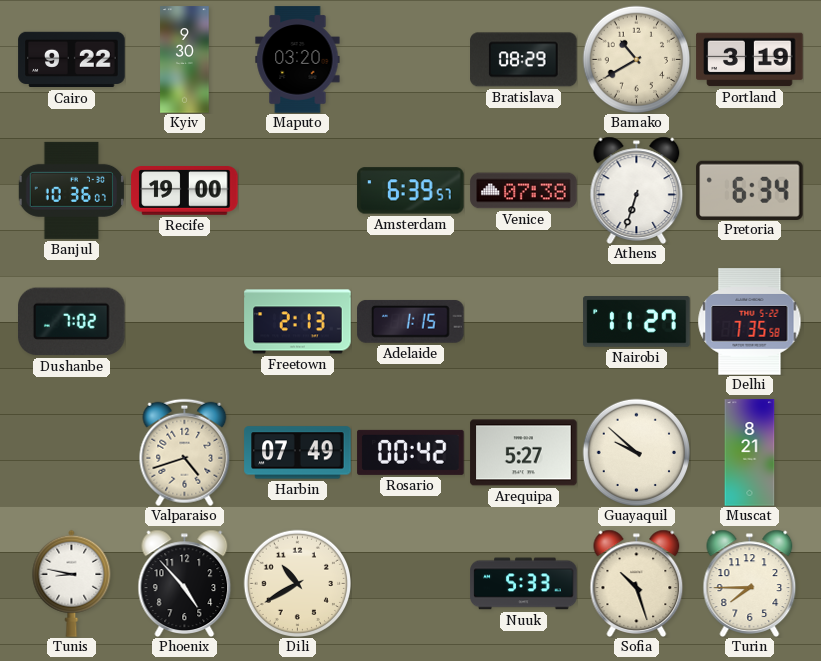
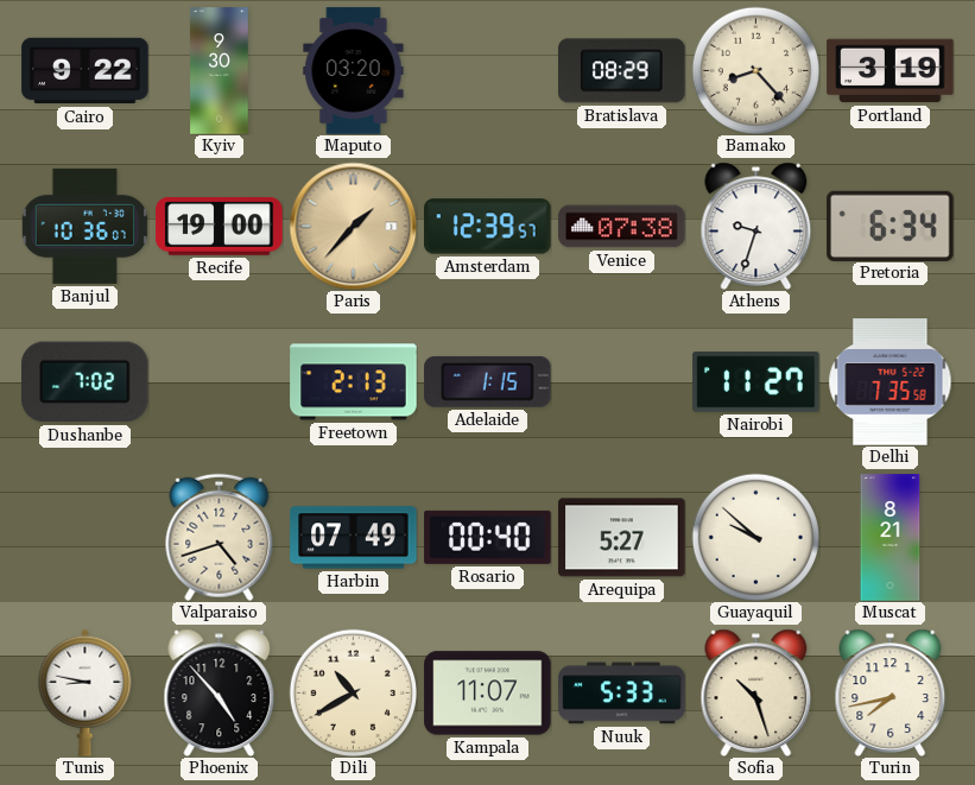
Bamako: 10:40 -> 8:23
Paris: none -> 1:37
Amsterdam: 6:39 -> 12:39
Athens: 6:33 -> 9:33
Rosario: 00:42 -> 00:40
Kampala: none -> 11:07
Turin: 7:45 -> 7:43
